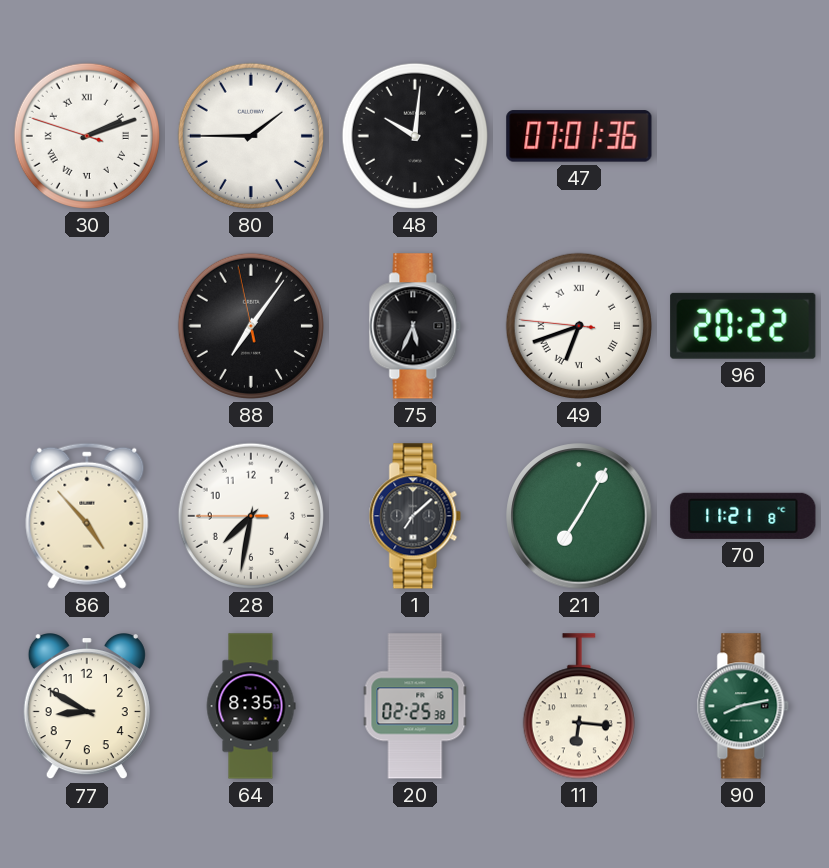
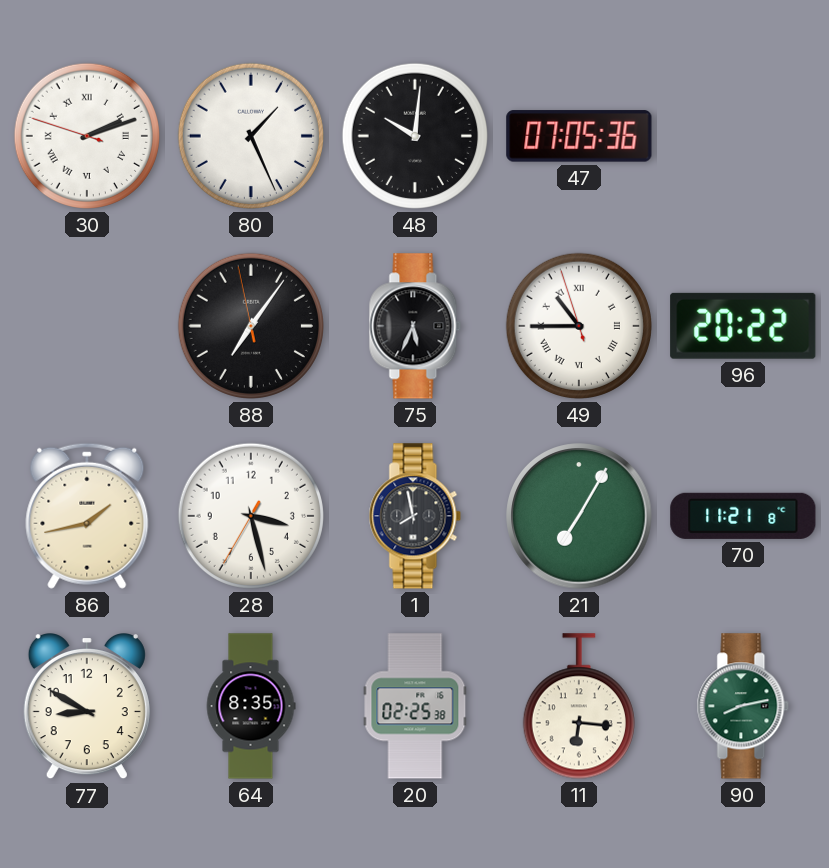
80: 1:45 -> 1:26
47: 07:01 -> 07:05
49: 6:41 -> 10:44
86: 4:53 -> 1:43
28: 7:31 -> 3:27
1: 7:08 -> 7:58
